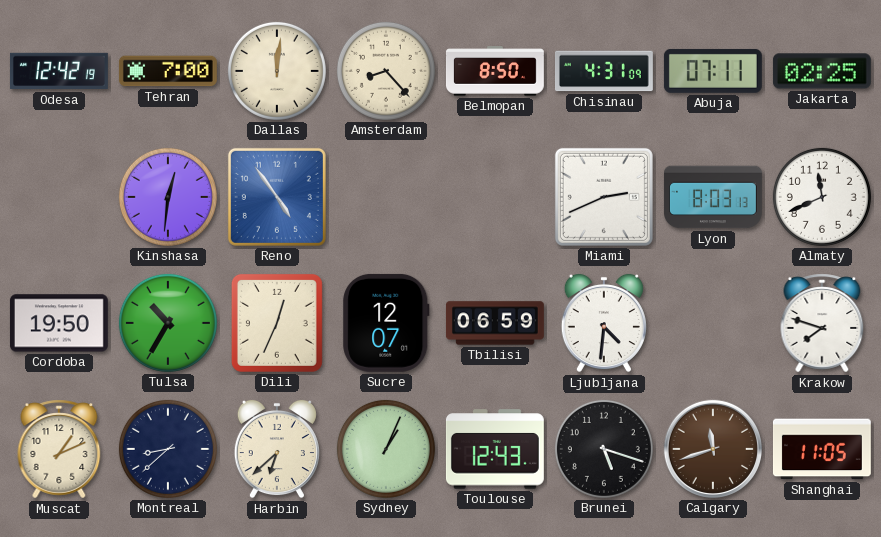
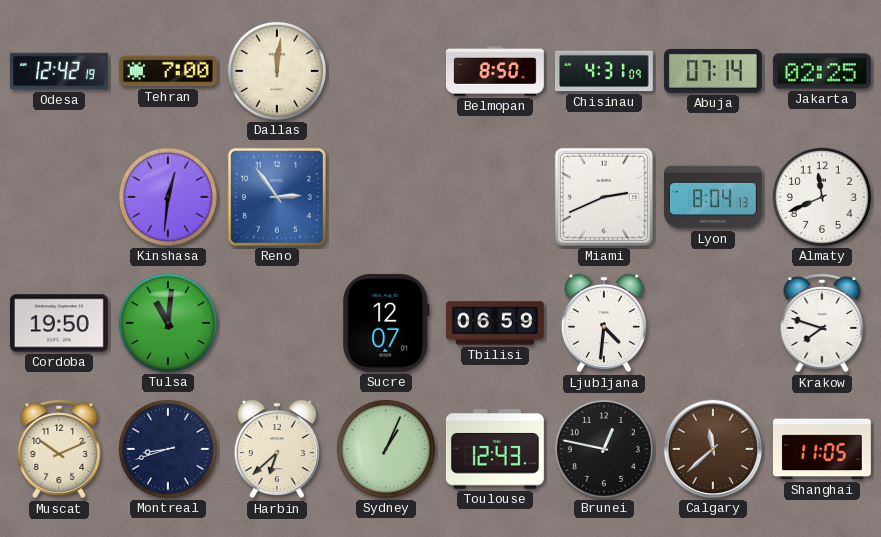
Amsterdam: 8:23 -> none
Abuja: 07:11 -> 07:14
Reno: 4:54 -> 2:54
Lyon: 8:03 -> 8:04
Tulsa: 10:35 -> 11:01
Dili: 12:34 -> none
Muscat: 1:11 -> 10:11
Montreal: 8:38 -> 8:42
Brunei: 5:18 -> 12:47
Calgary: 11:42 -> 11:38
